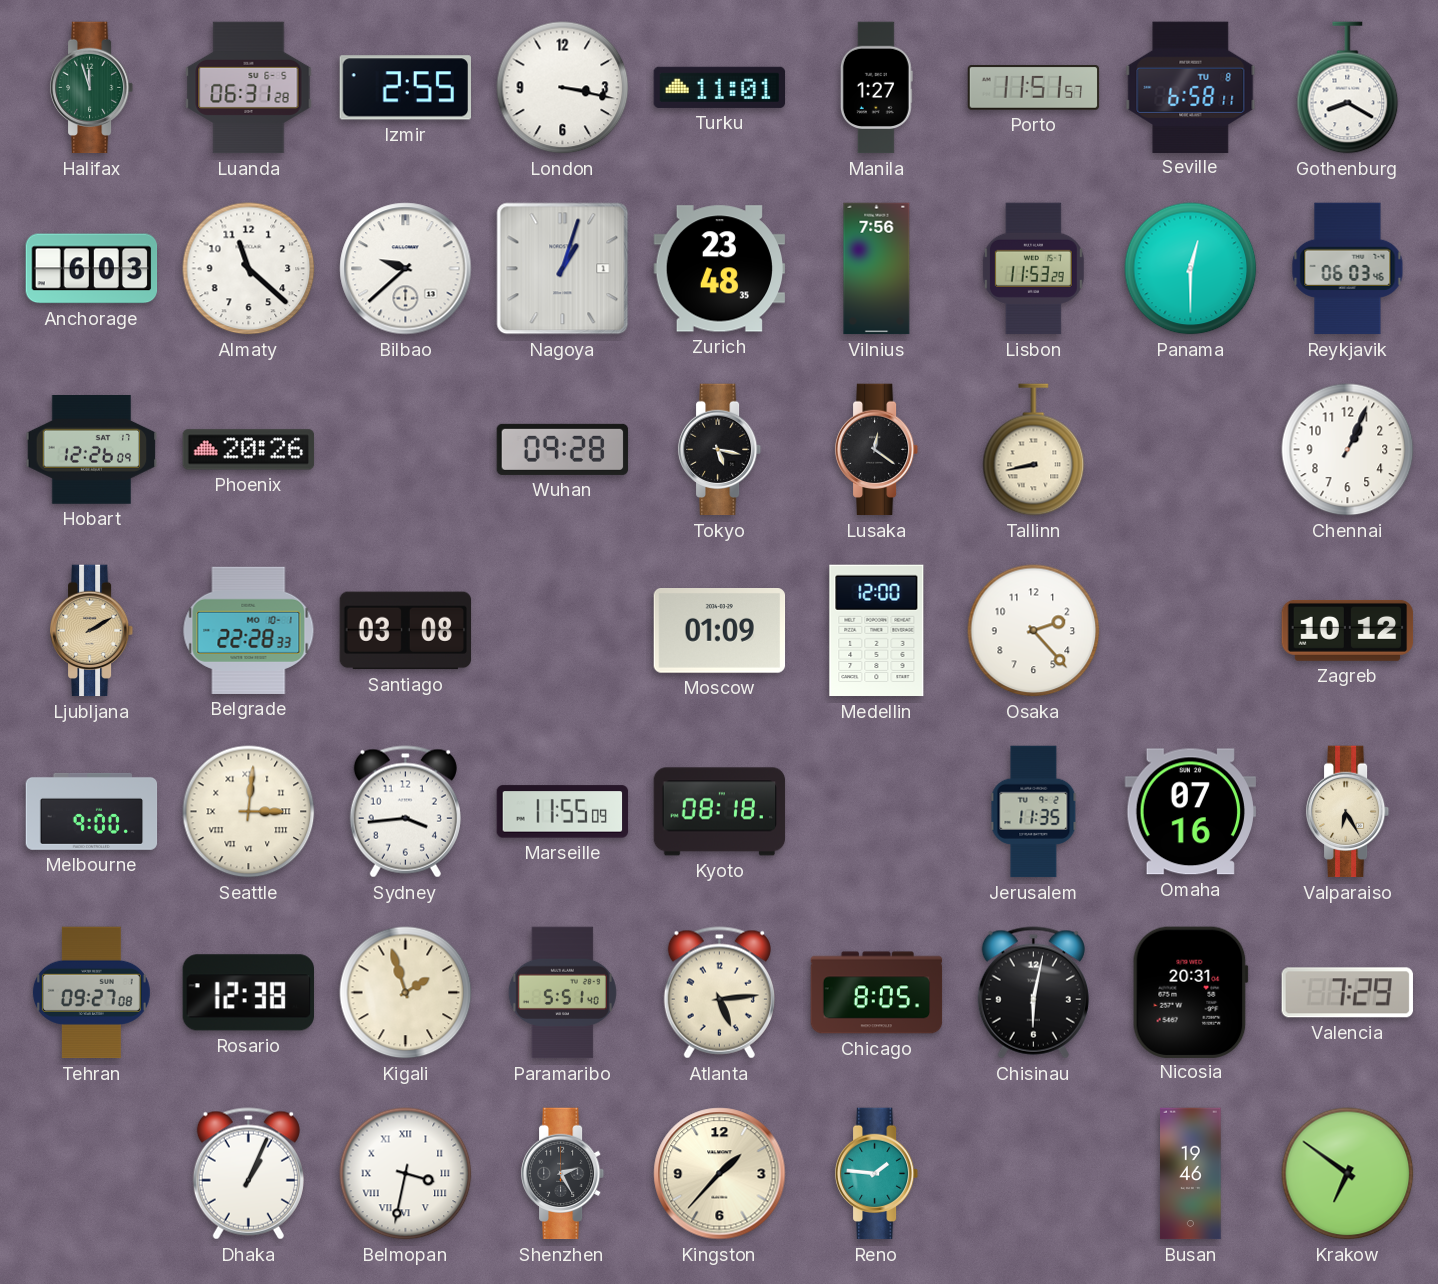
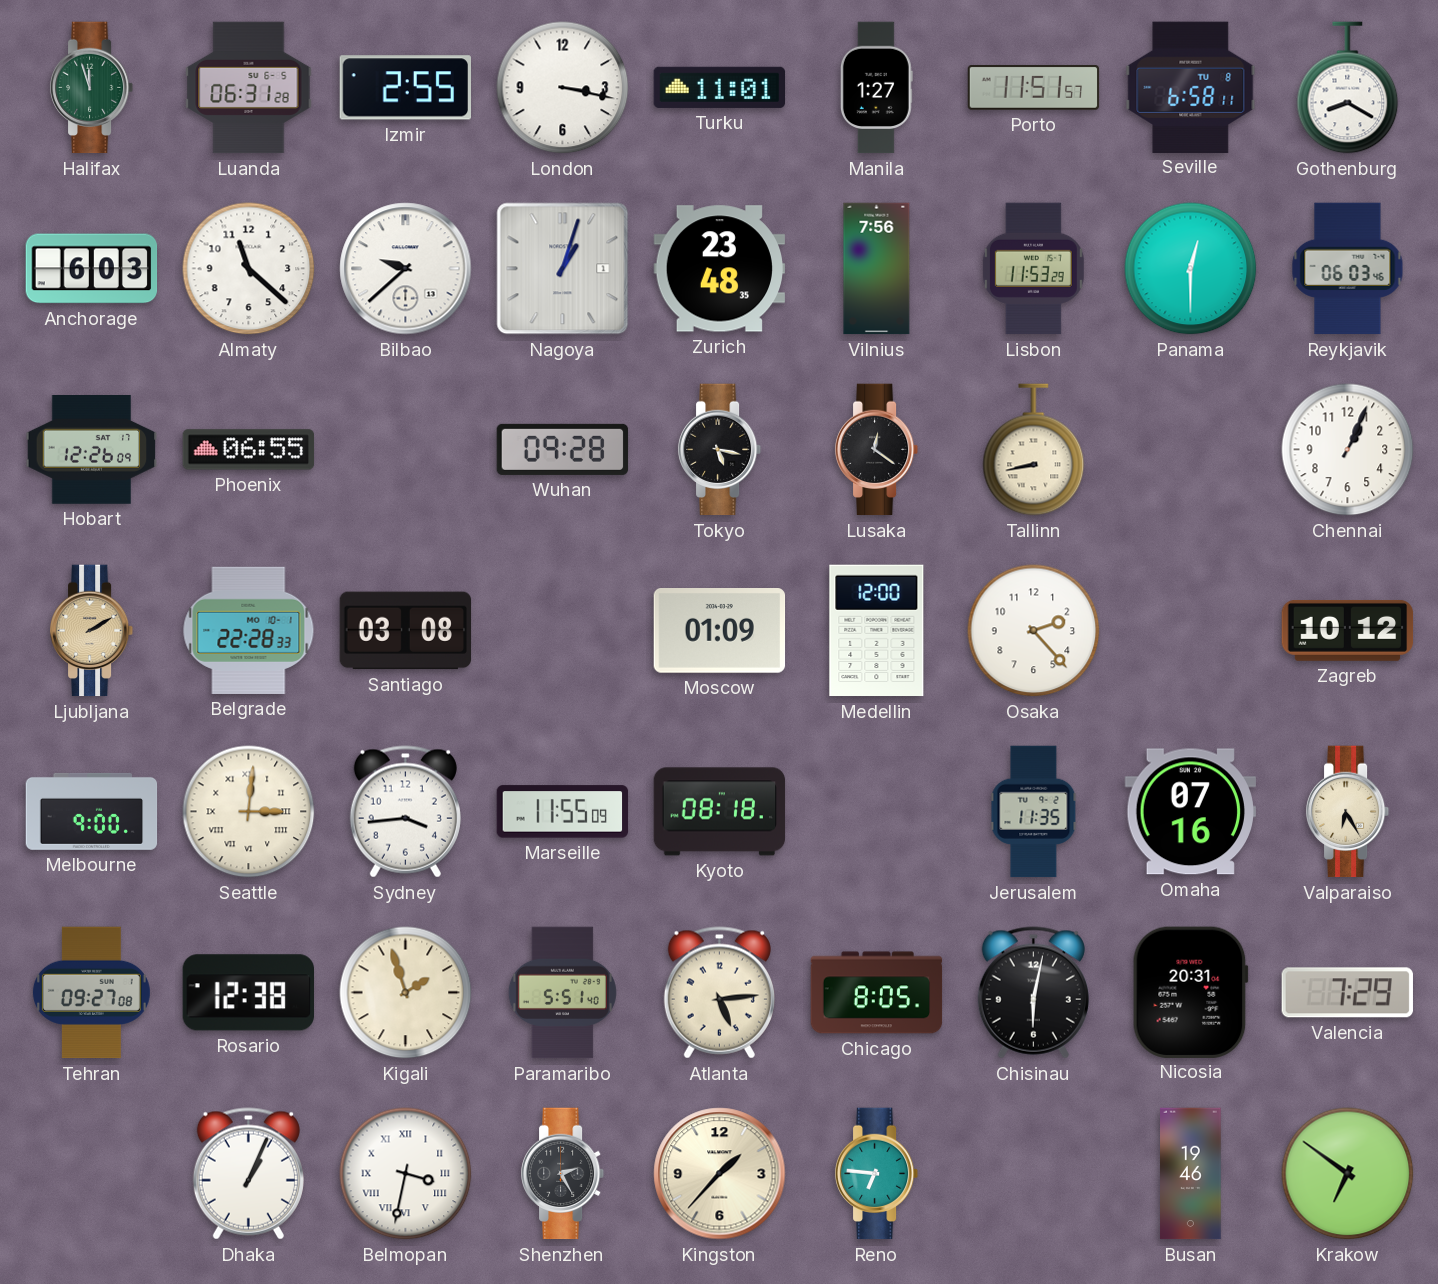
Phoenix: 20:26 -> 06:55
Reno: 1:46 -> 6:46
